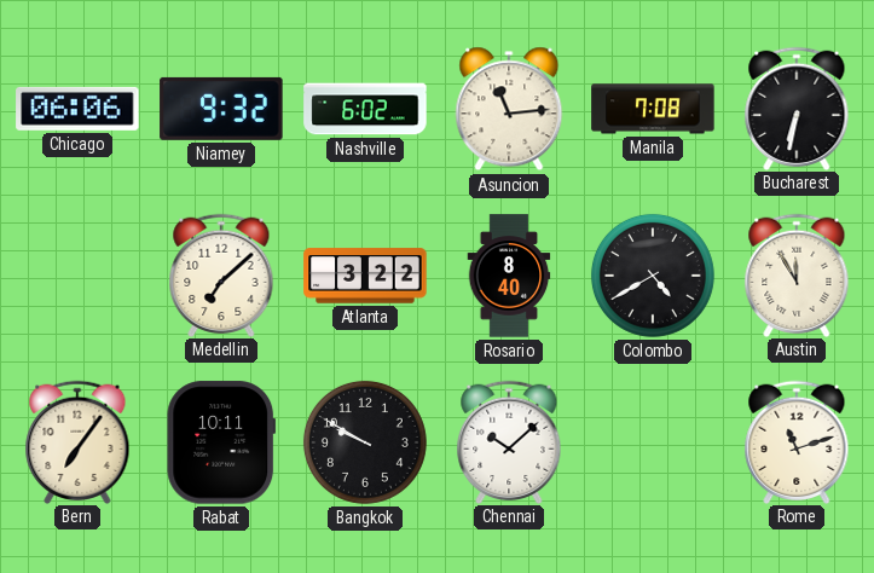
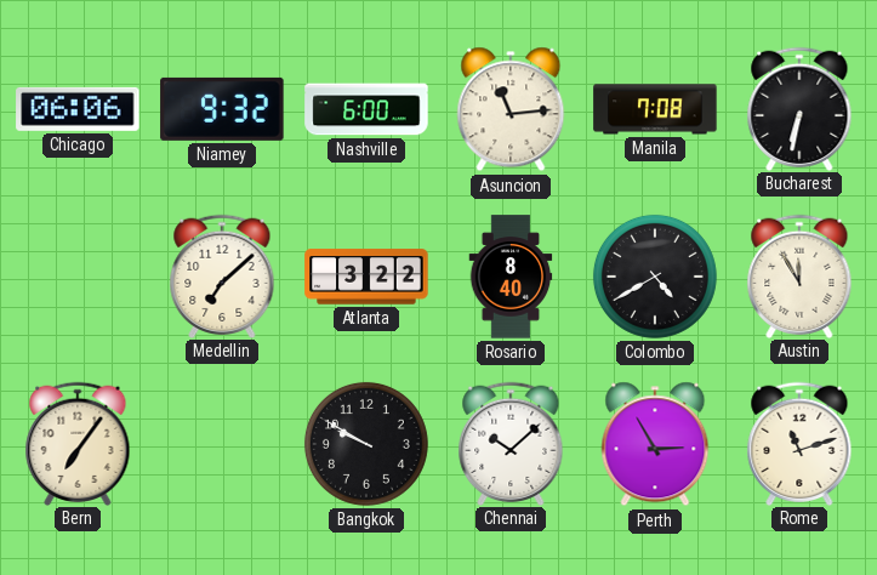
Nashville: 6:02 -> 6:00
Rabat: 10:11 -> none
Perth: none -> 2:55
